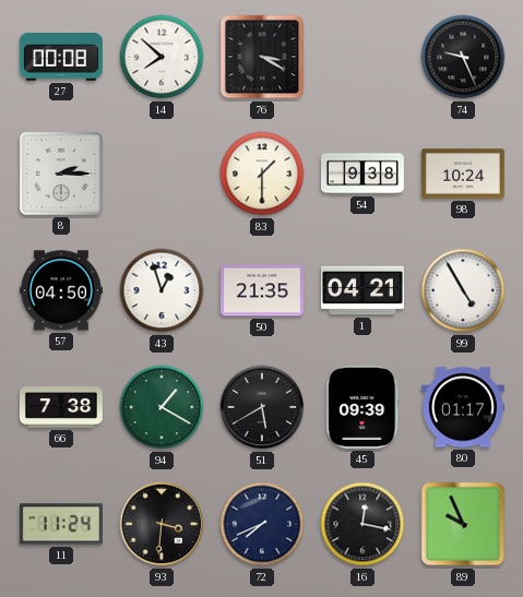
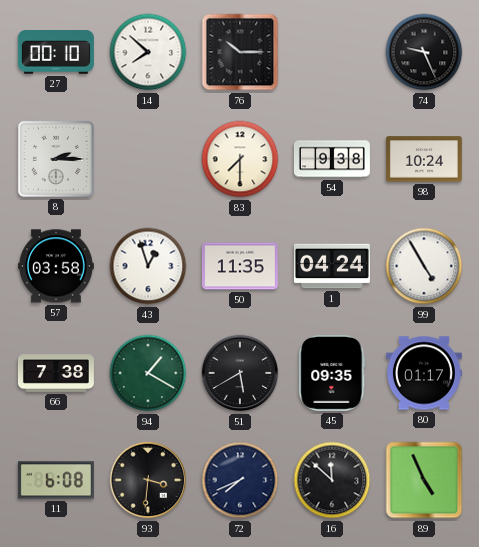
27: 00:08 -> 00:10
76: 3:20 -> 10:15
83: 1:30 -> 7:30
57: 04:50 -> 03:58
50: 21:35 -> 11:35
1: 04:21 -> 04:24
45: 09:39 -> 09:35
11: 11:24 -> 6:08
16: 12:17 -> 11:52
89: 9:56 -> 4:56
